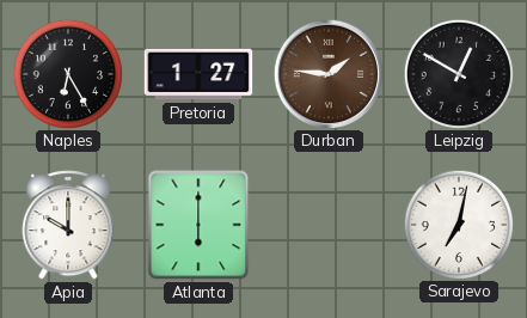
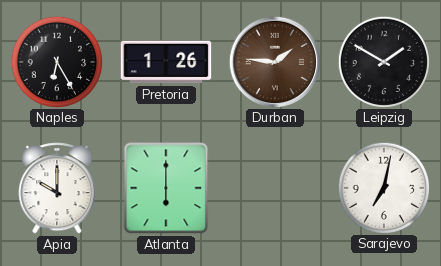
Pretoria: 1:27 -> 1:26
Leipzig: 12:50 -> 1:50
